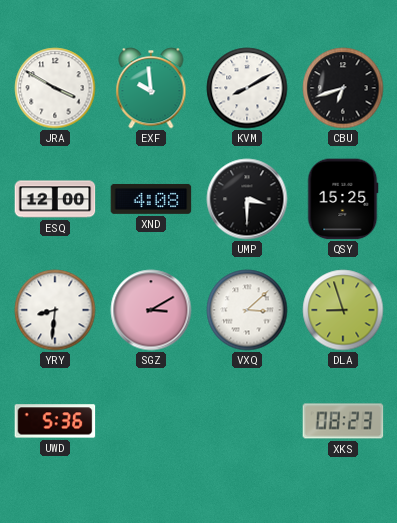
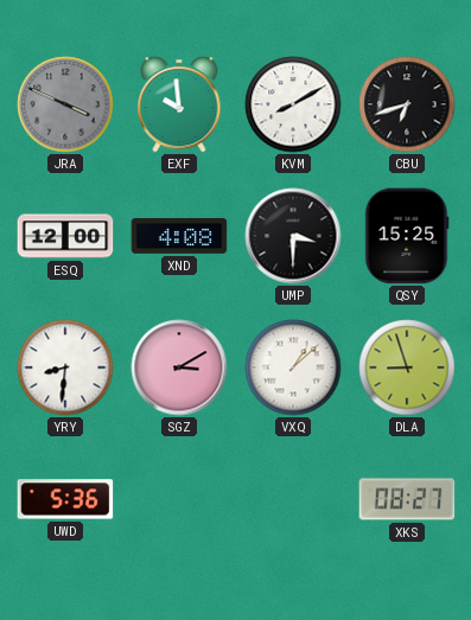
JRA: 3:50 -> 3:49
JRA dial: white -> grey
VXQ: 3:08 -> 1:08
XKS: 08:23 -> 08:27
